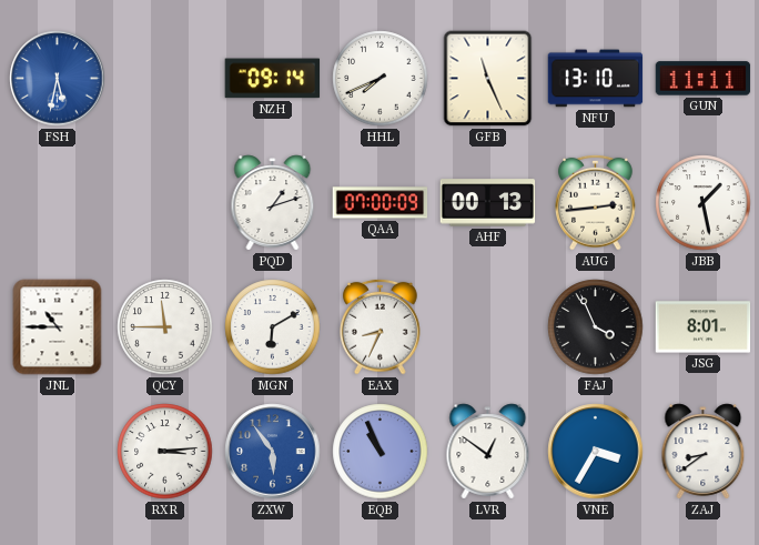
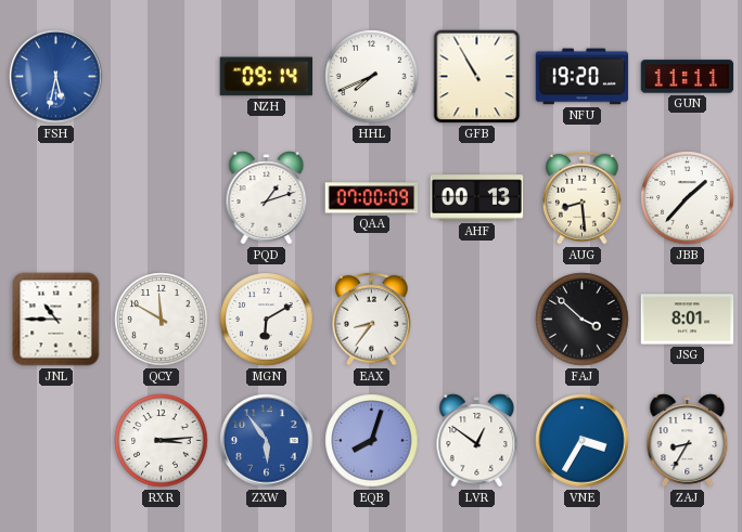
GFB: 11:26 -> 10:55
NFU: 13:10 -> 19:20
AUG: 2:44 -> 8:29
JBB: 1:28 -> 1:37
QCY: 11:45 -> 11:50
EAX: 8:34 -> 8:36
FAJ: 3:56 -> 3:52
EQB: 10:56 -> 8:03
ZAJ: 8:39 -> 8:35
